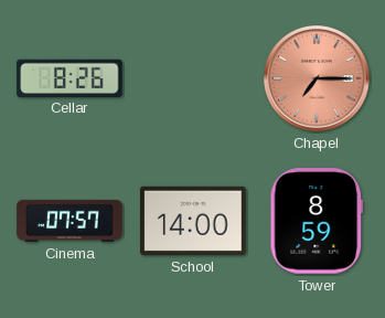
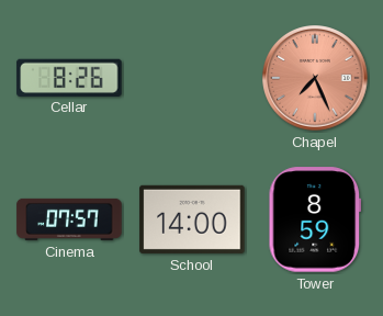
Chapel: 7:15 -> 7:26
